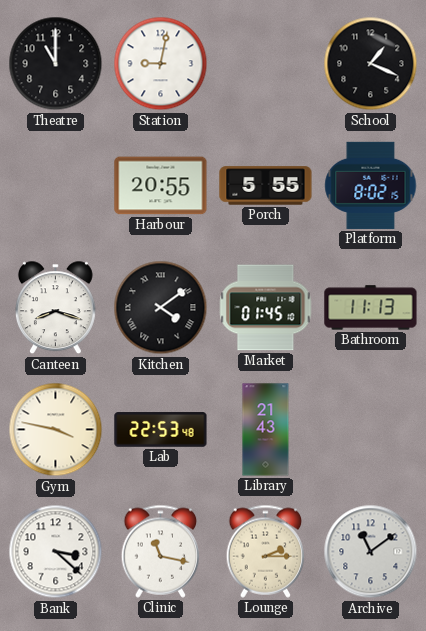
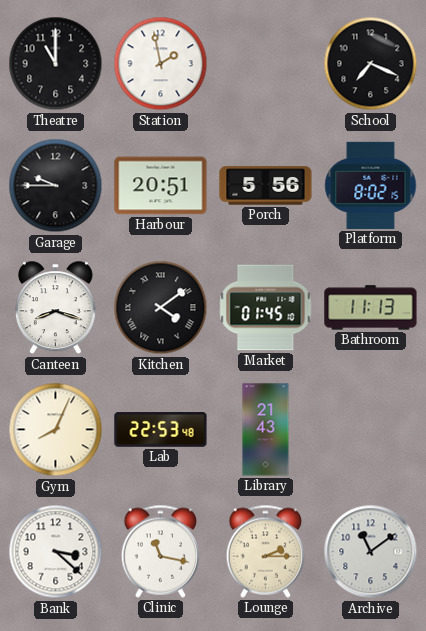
Station: 9:02 -> 1:58
School: 1:19 -> 7:19
Garage: none -> 9:45
Harbour: 20:55 -> 20:51
Porch: 5:55 -> 5:56
Gym: 3:47 -> 8:04
